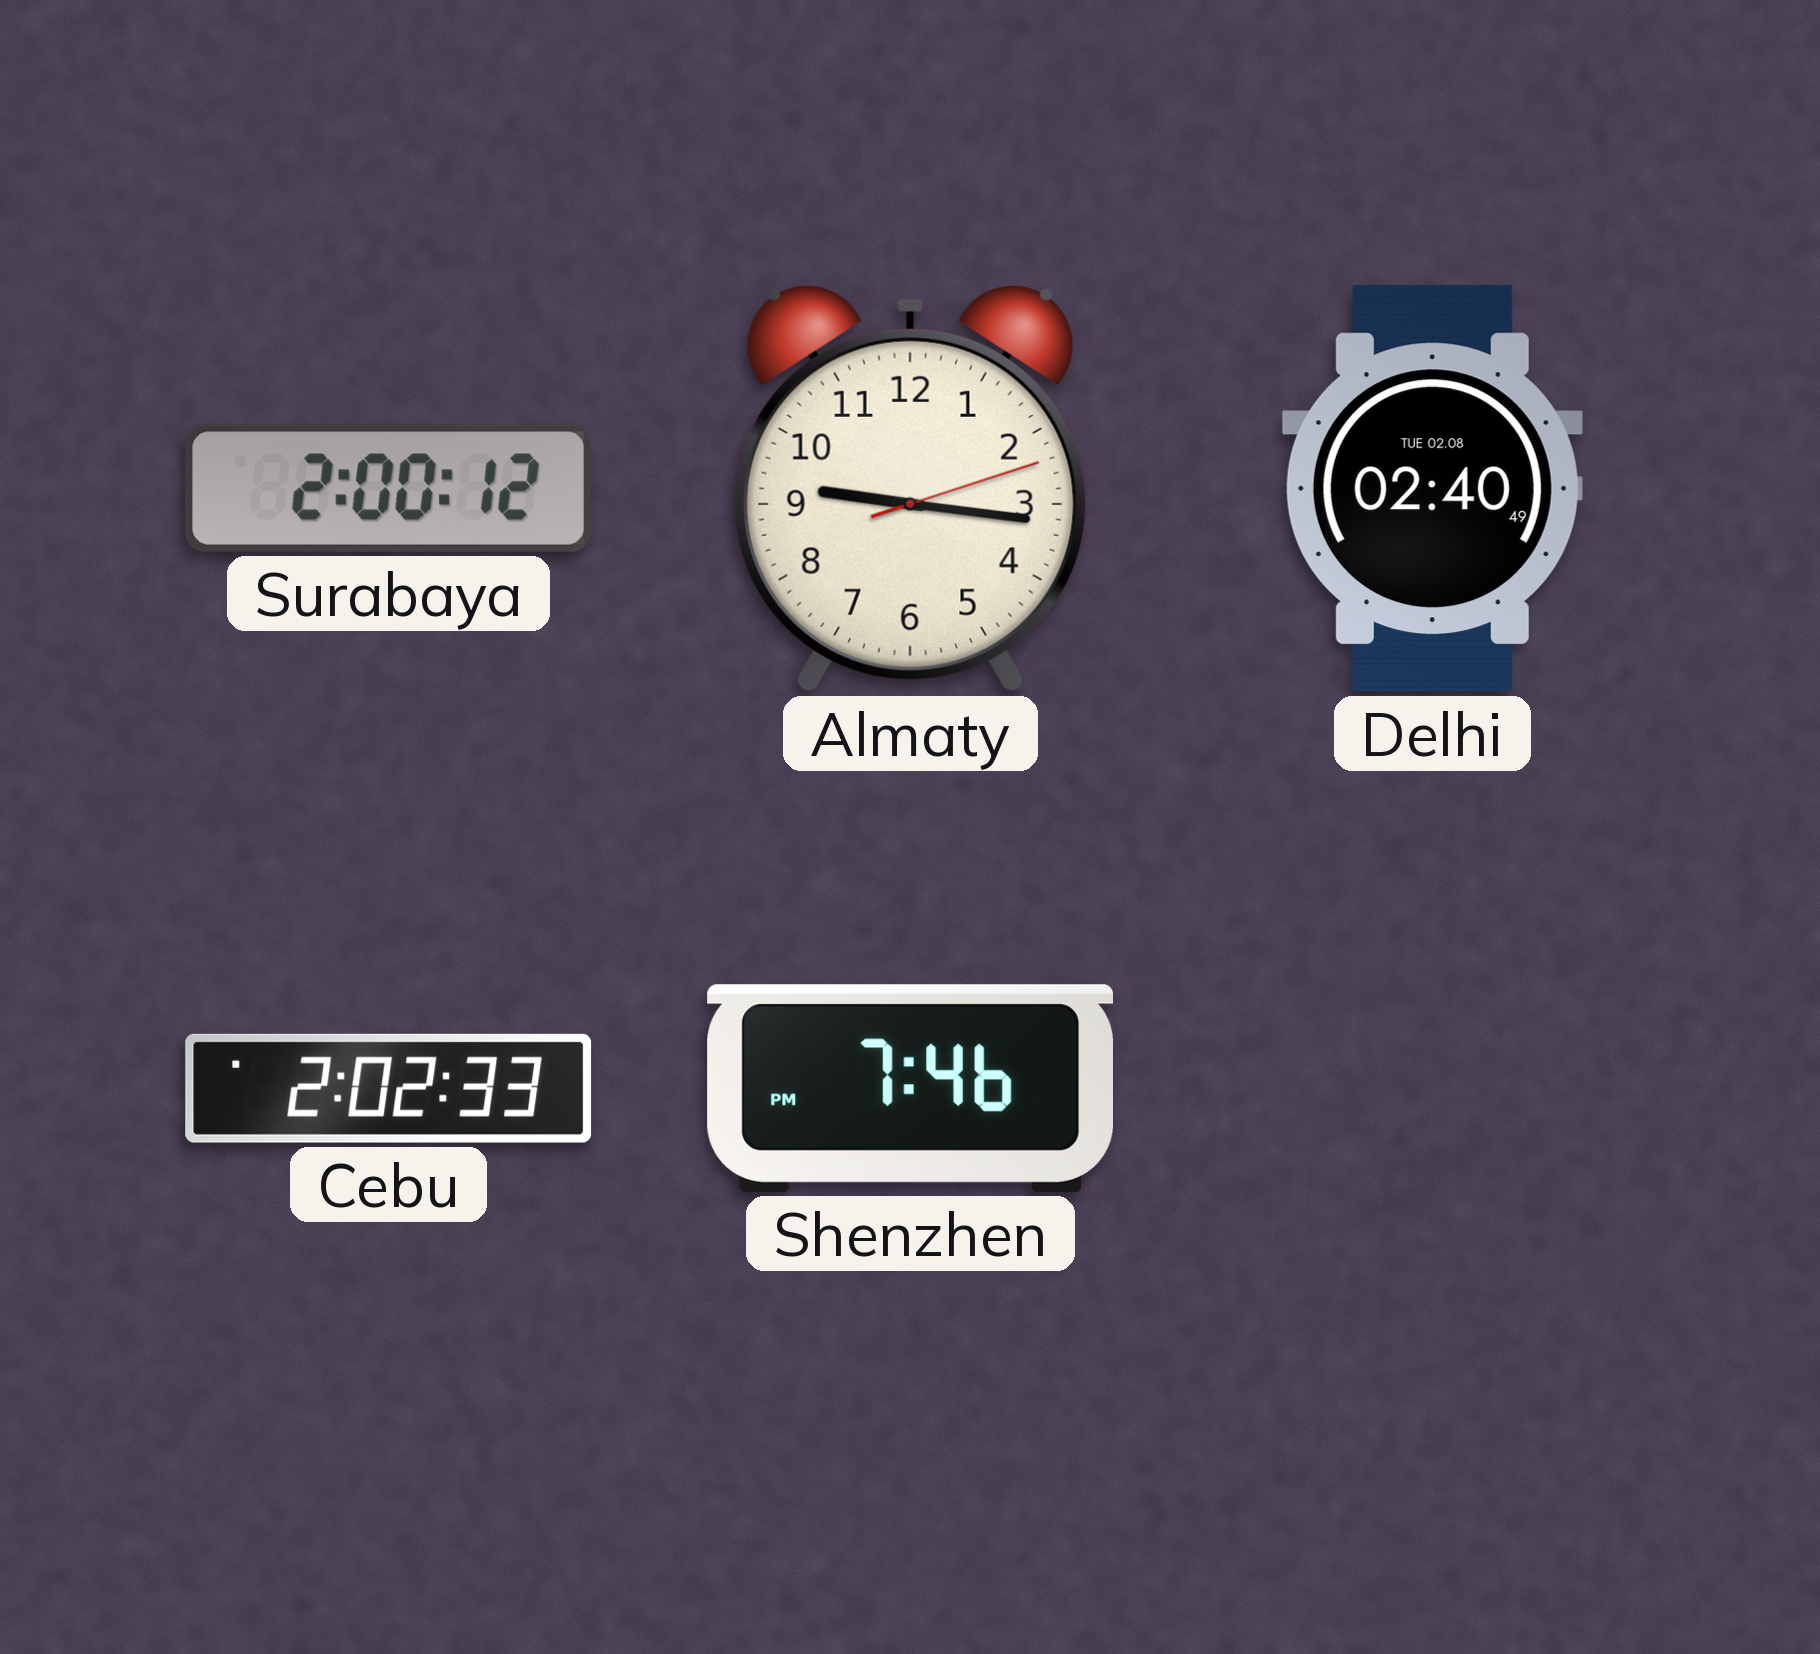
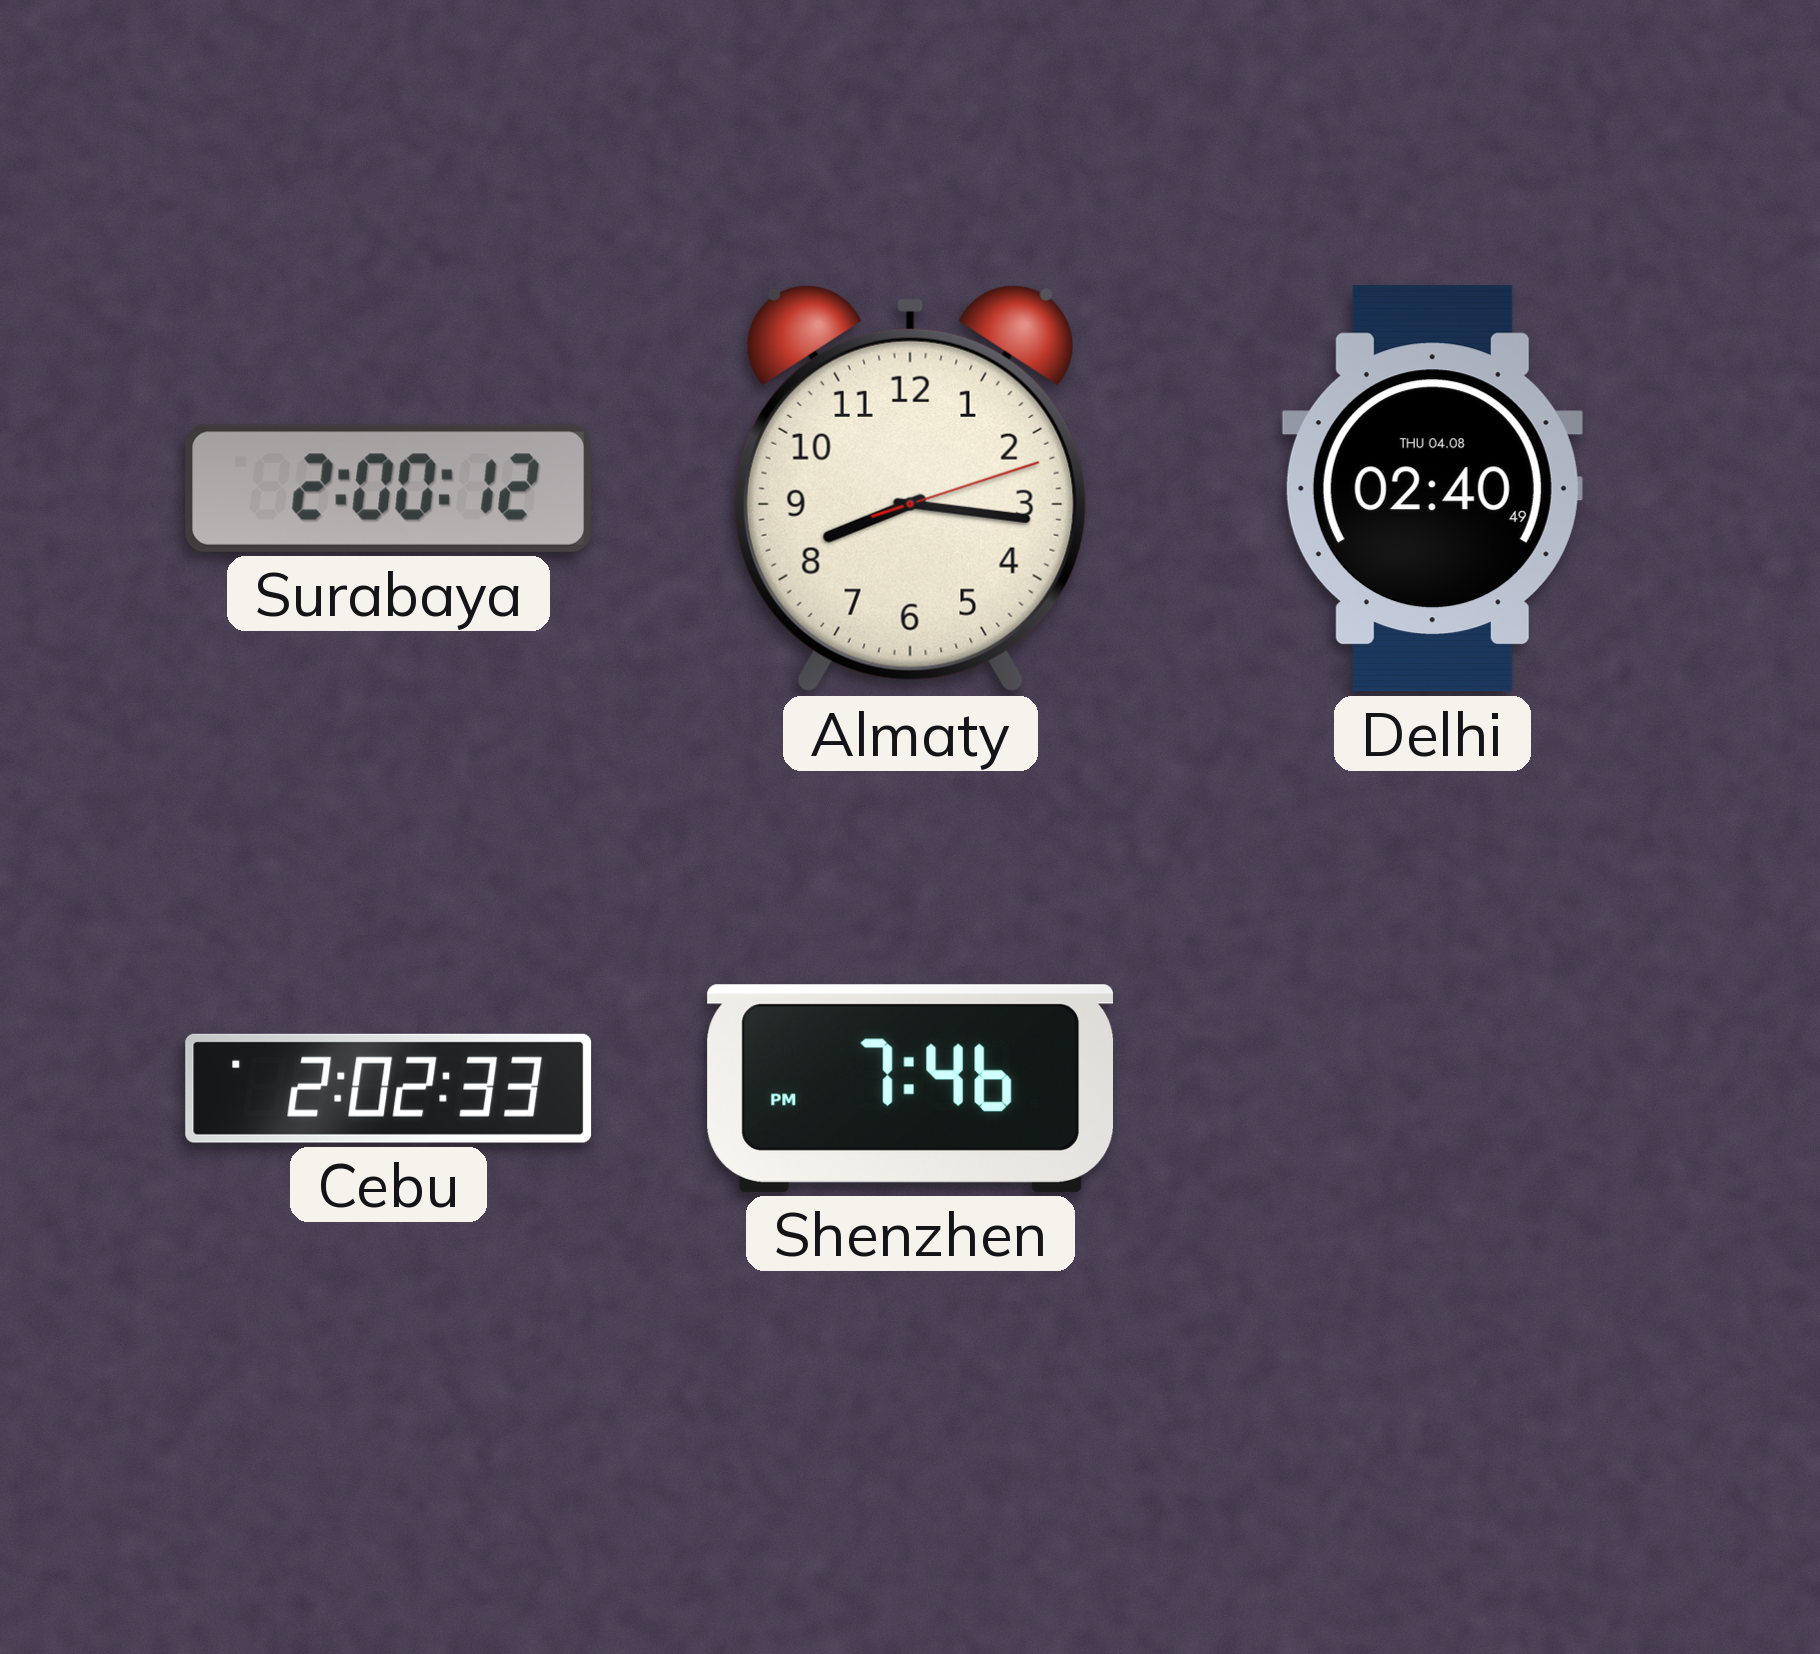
Almaty: 9:16 -> 8:16
Delhi date: TUE 02.08 -> THU 04.08
